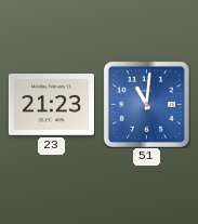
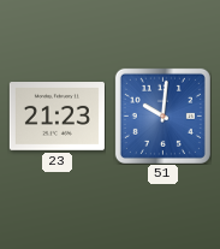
51: 11:01 -> 10:01
